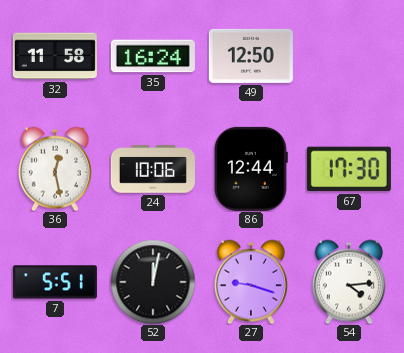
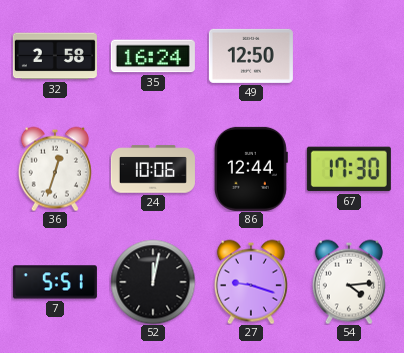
32: 11:58 -> 2:58
36: 12:28 -> 12:33
